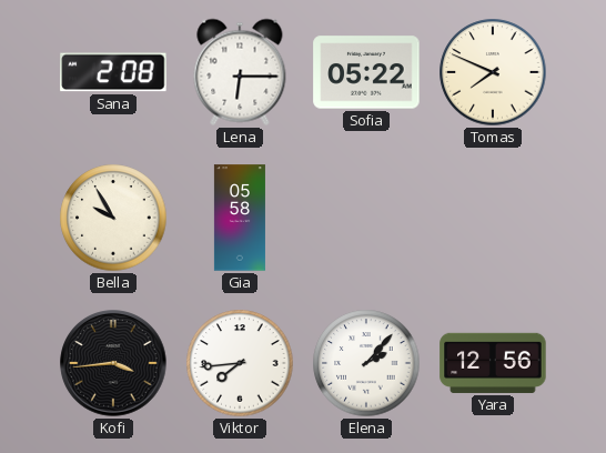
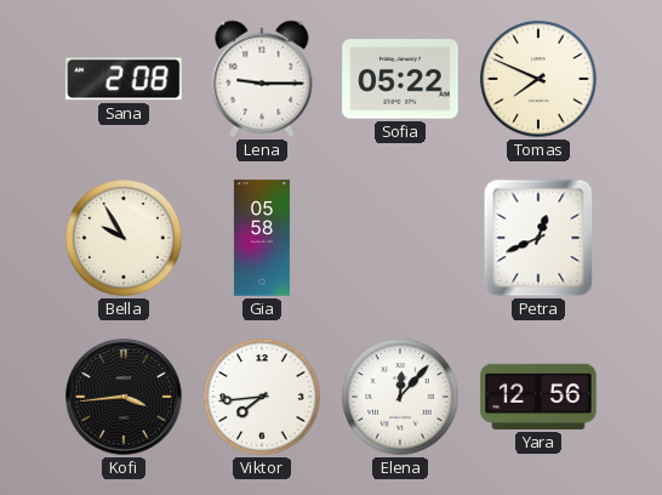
Lena: 6:15 -> 9:15
Petra: none -> 12:41
Elena: 2:07 -> 12:07
